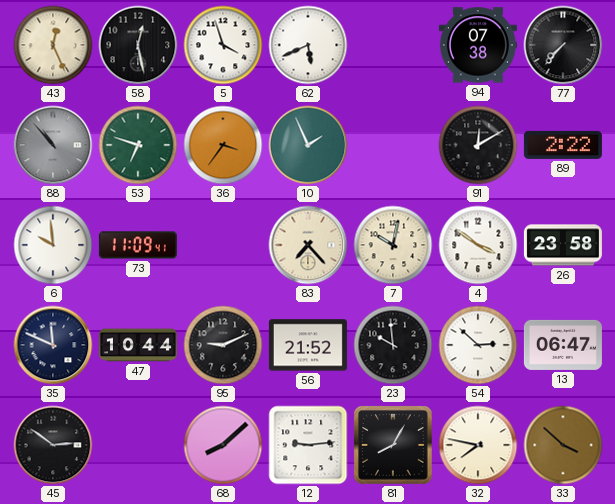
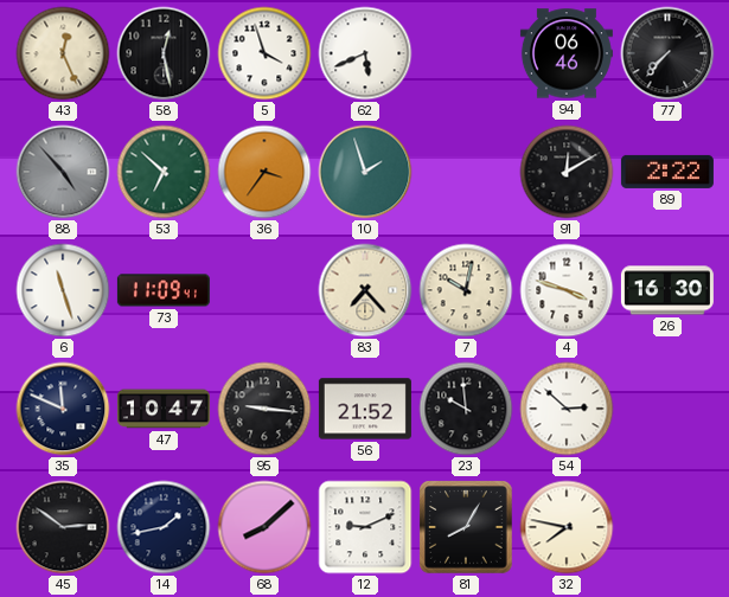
94: 07:38 -> 06:46
88: 10:53 -> 4:53
53: 6:48 -> 6:52
10: 1:56 -> 1:57
6: 9:59 -> 11:27
4: 3:51 -> 3:48
26: 23:58 -> 16:30
47: 10:44 -> 10:47
95: 9:11 -> 9:16
13: 06:47 -> none
14: none -> 1:43
12: 9:14 -> 9:11
33: 3:52 -> none
